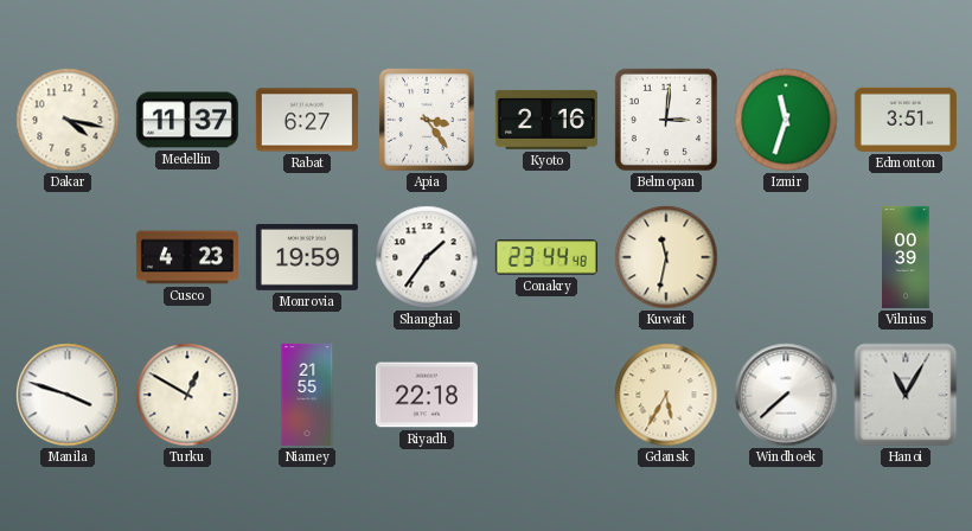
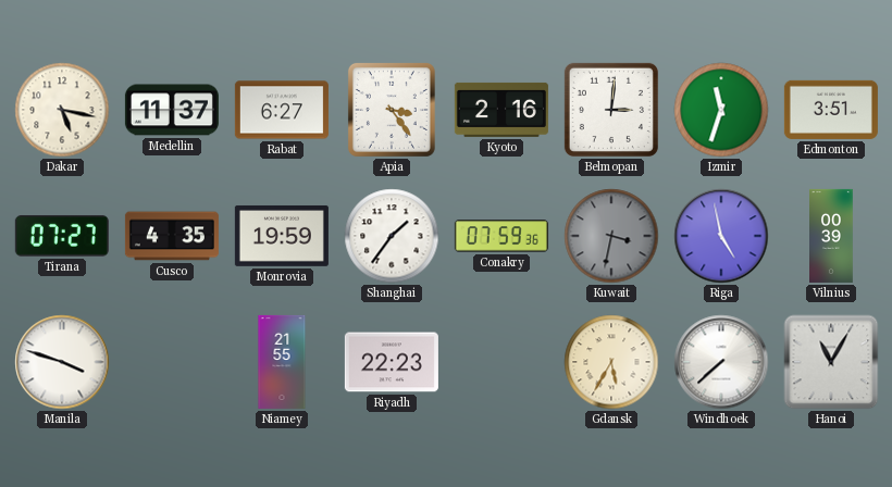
Dakar: 4:17 -> 5:17
Tirana: none -> 07:27
Cusco: 4:23 -> 4:35
Conakry: 23:44 -> 07:59
Kuwait: 11:32 -> 3:32
Kuwait dial: cream -> grey
Riga: none -> 4:58
Turku: 12:50 -> none
Riyadh: 22:18 -> 22:23
